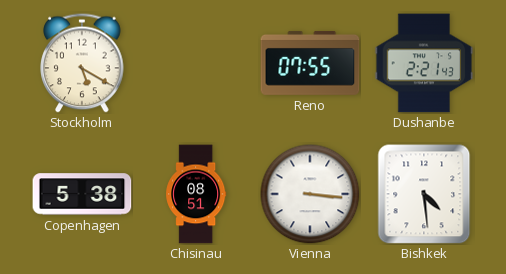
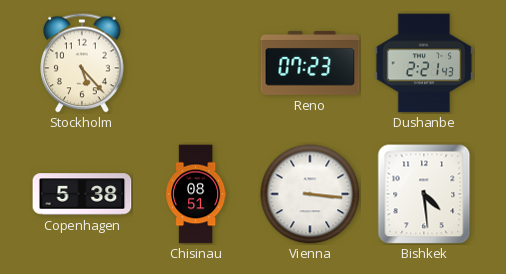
Stockholm: 5:20 -> 5:23
Reno: 07:55 -> 07:23
